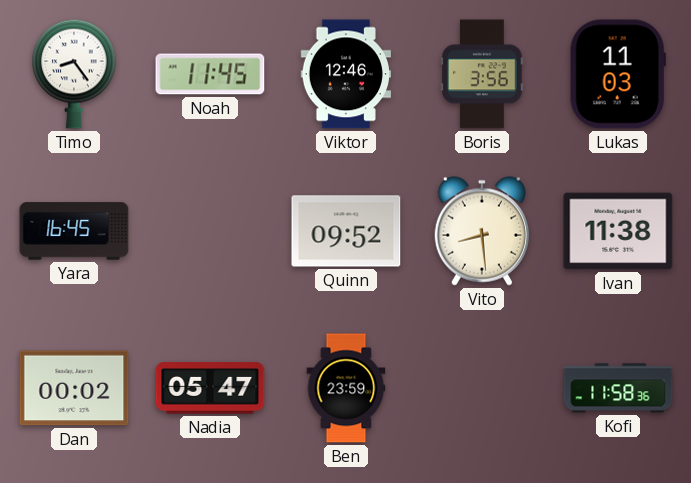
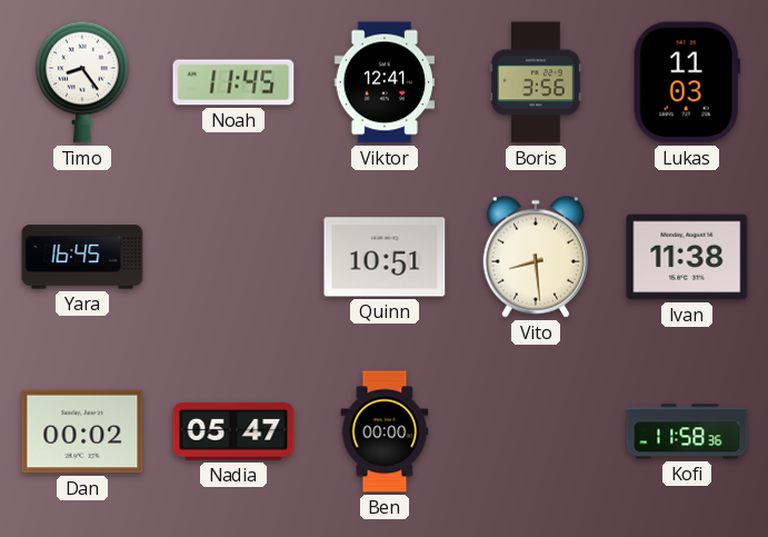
Viktor: 12:46 -> 12:41
Quinn: 09:52 -> 10:51
Ben: 23:59 -> 00:00
